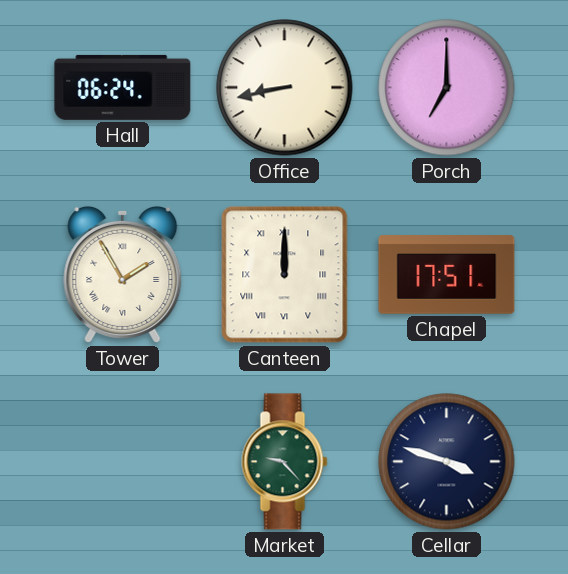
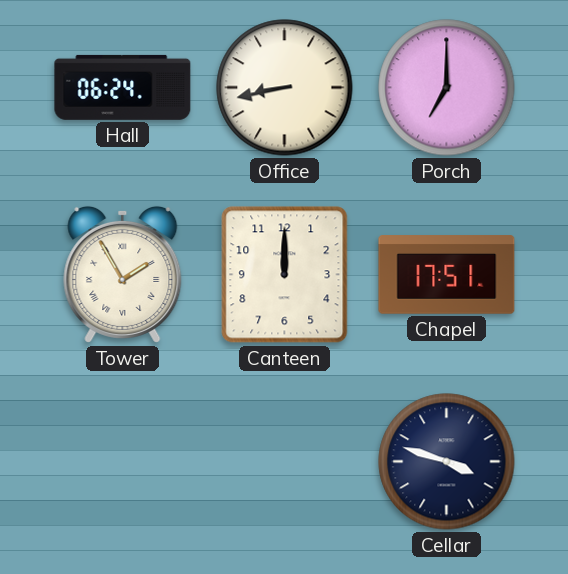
Canteen numerals: Roman -> Arabic
Market: 9:23 -> none
